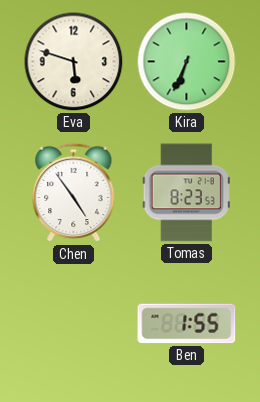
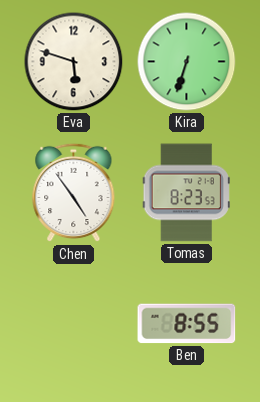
Kira: 6:34 -> 6:33
Ben: 1:55 -> 8:55
